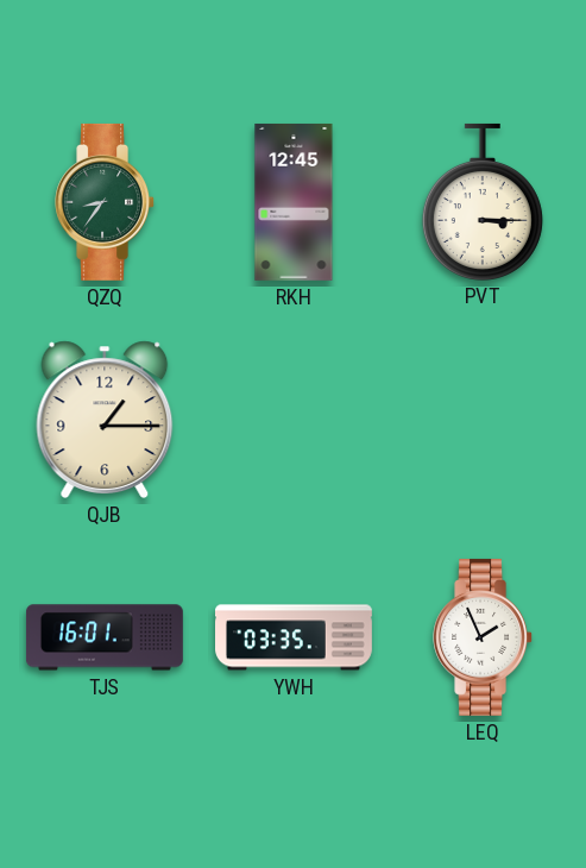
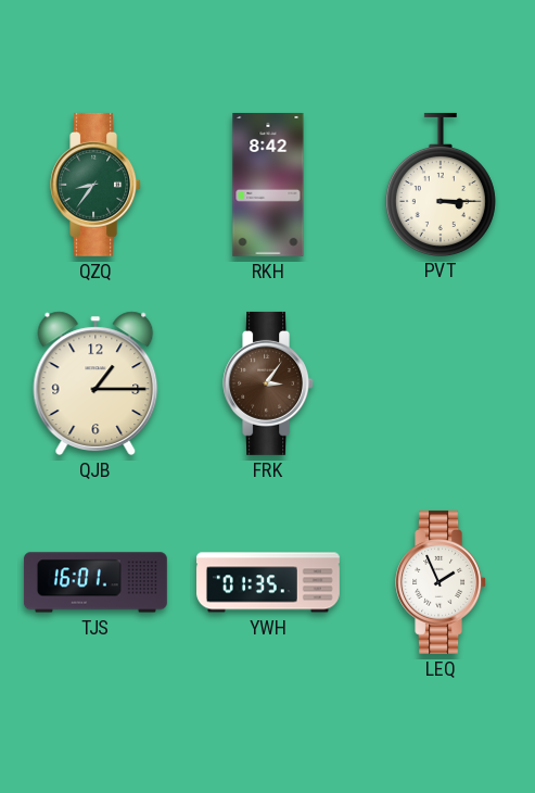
RKH: 12:45 -> 8:42
FRK: none -> 3:06
YWH: 03:35 -> 01:35
